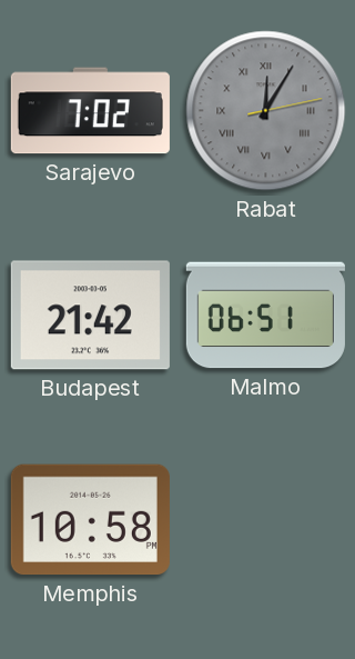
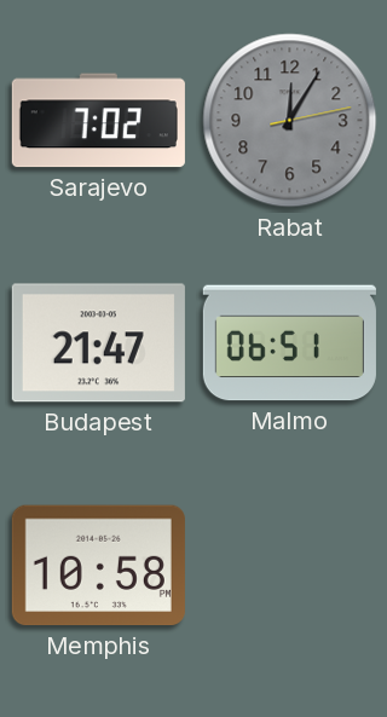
Rabat numerals: Roman -> Arabic
Budapest: 21:42 -> 21:47
